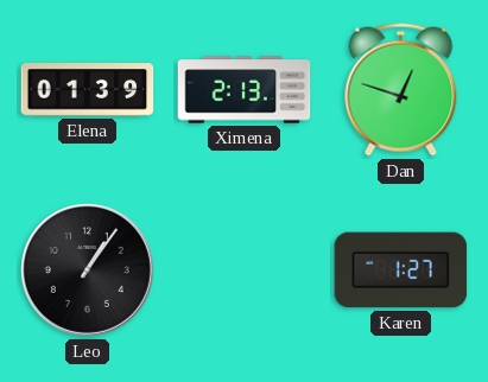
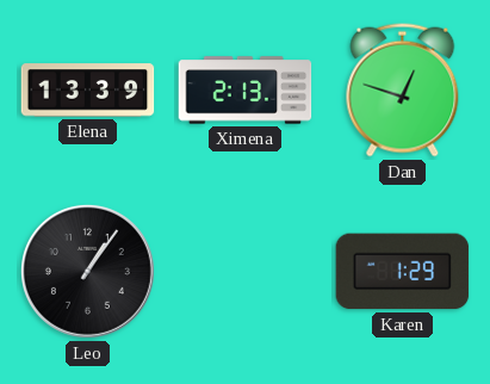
Elena: 01:39 -> 13:39
Karen: 1:27 -> 1:29
